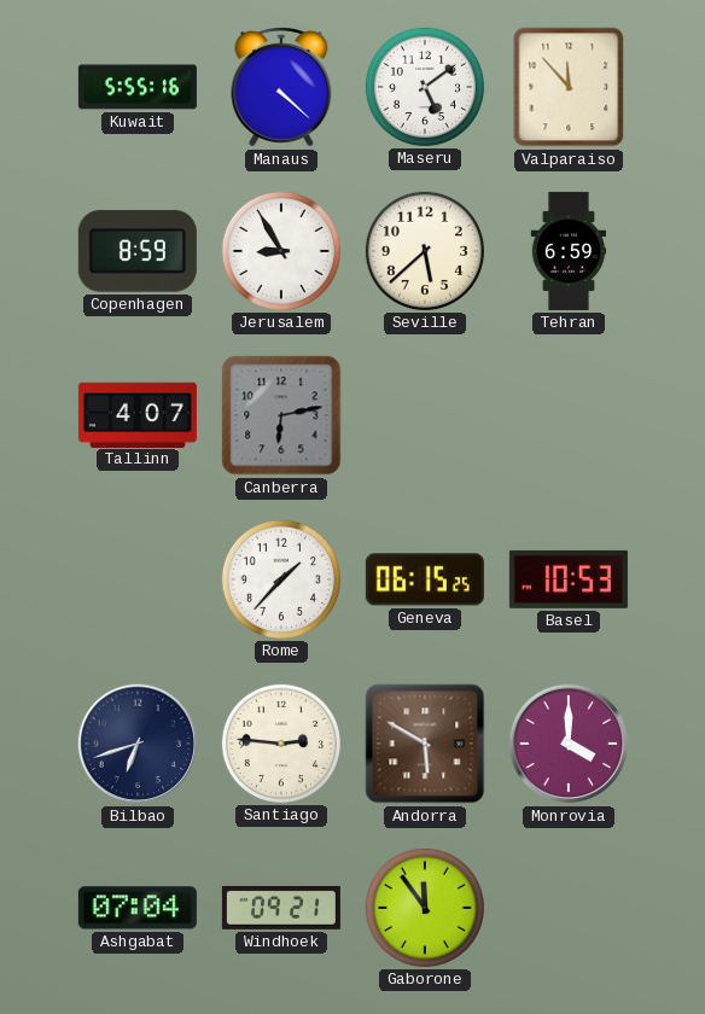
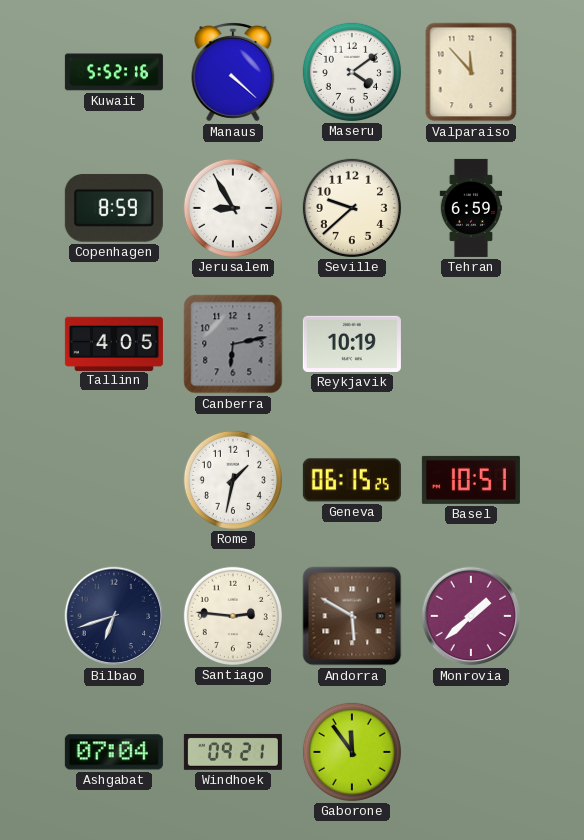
Kuwait: 5:55 -> 5:52
Maseru: 5:09 -> 4:09
Seville: 5:38 -> 9:38
Tallinn: 4:07 -> 4:05
Reykjavik: none -> 10:19
Rome: 1:37 -> 1:32
Basel: 10:53 -> 10:51
Monrovia: 4:00 -> 1:38
